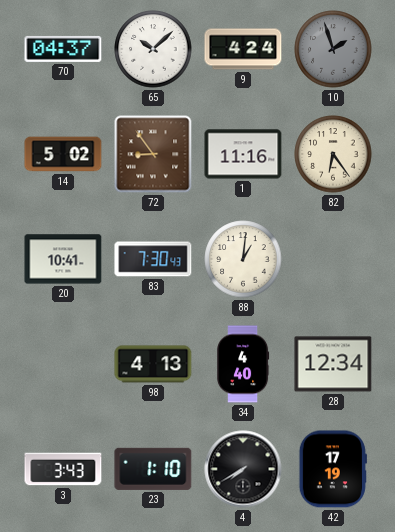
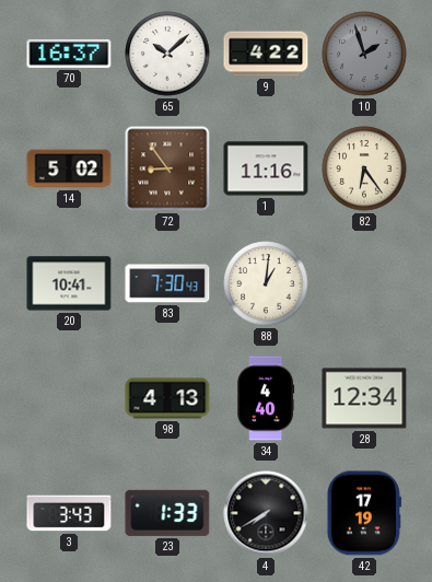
70: 04:37 -> 16:37
9: 4:24 -> 4:22
23: 1:10 -> 1:33
